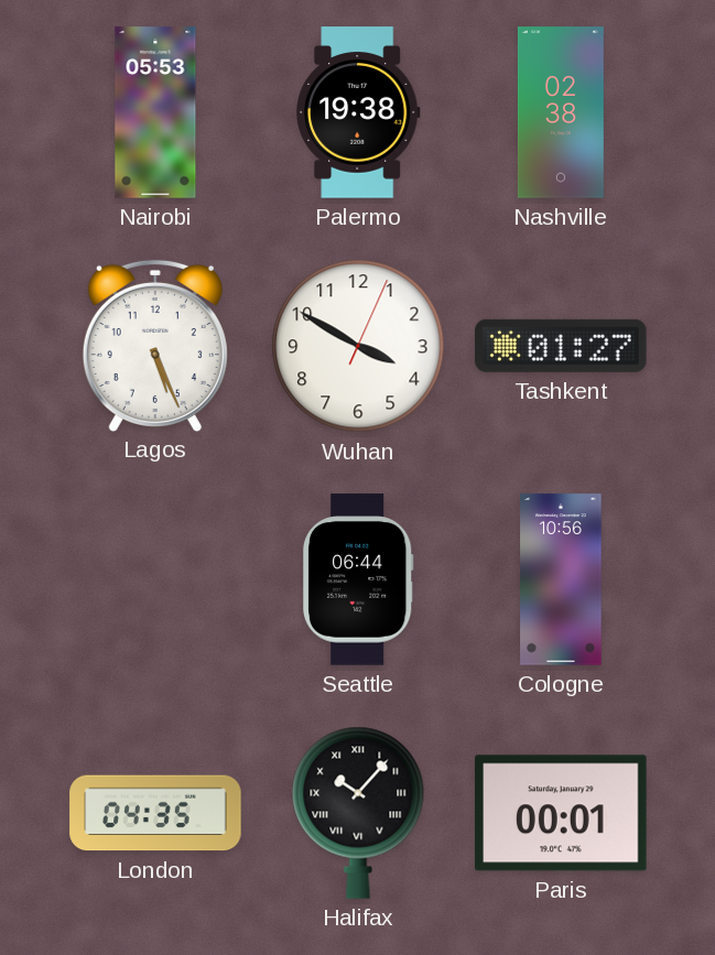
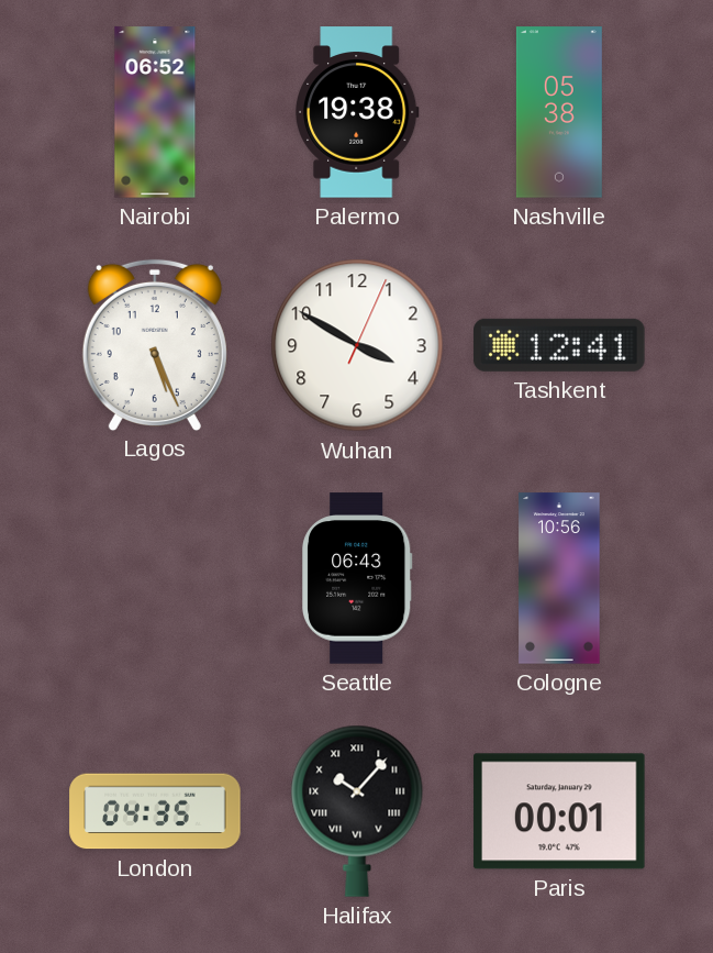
Nairobi: 05:53 -> 06:52
Nashville: 02:38 -> 05:38
Tashkent: 01:27 -> 12:41
Seattle: 06:44 -> 06:43
